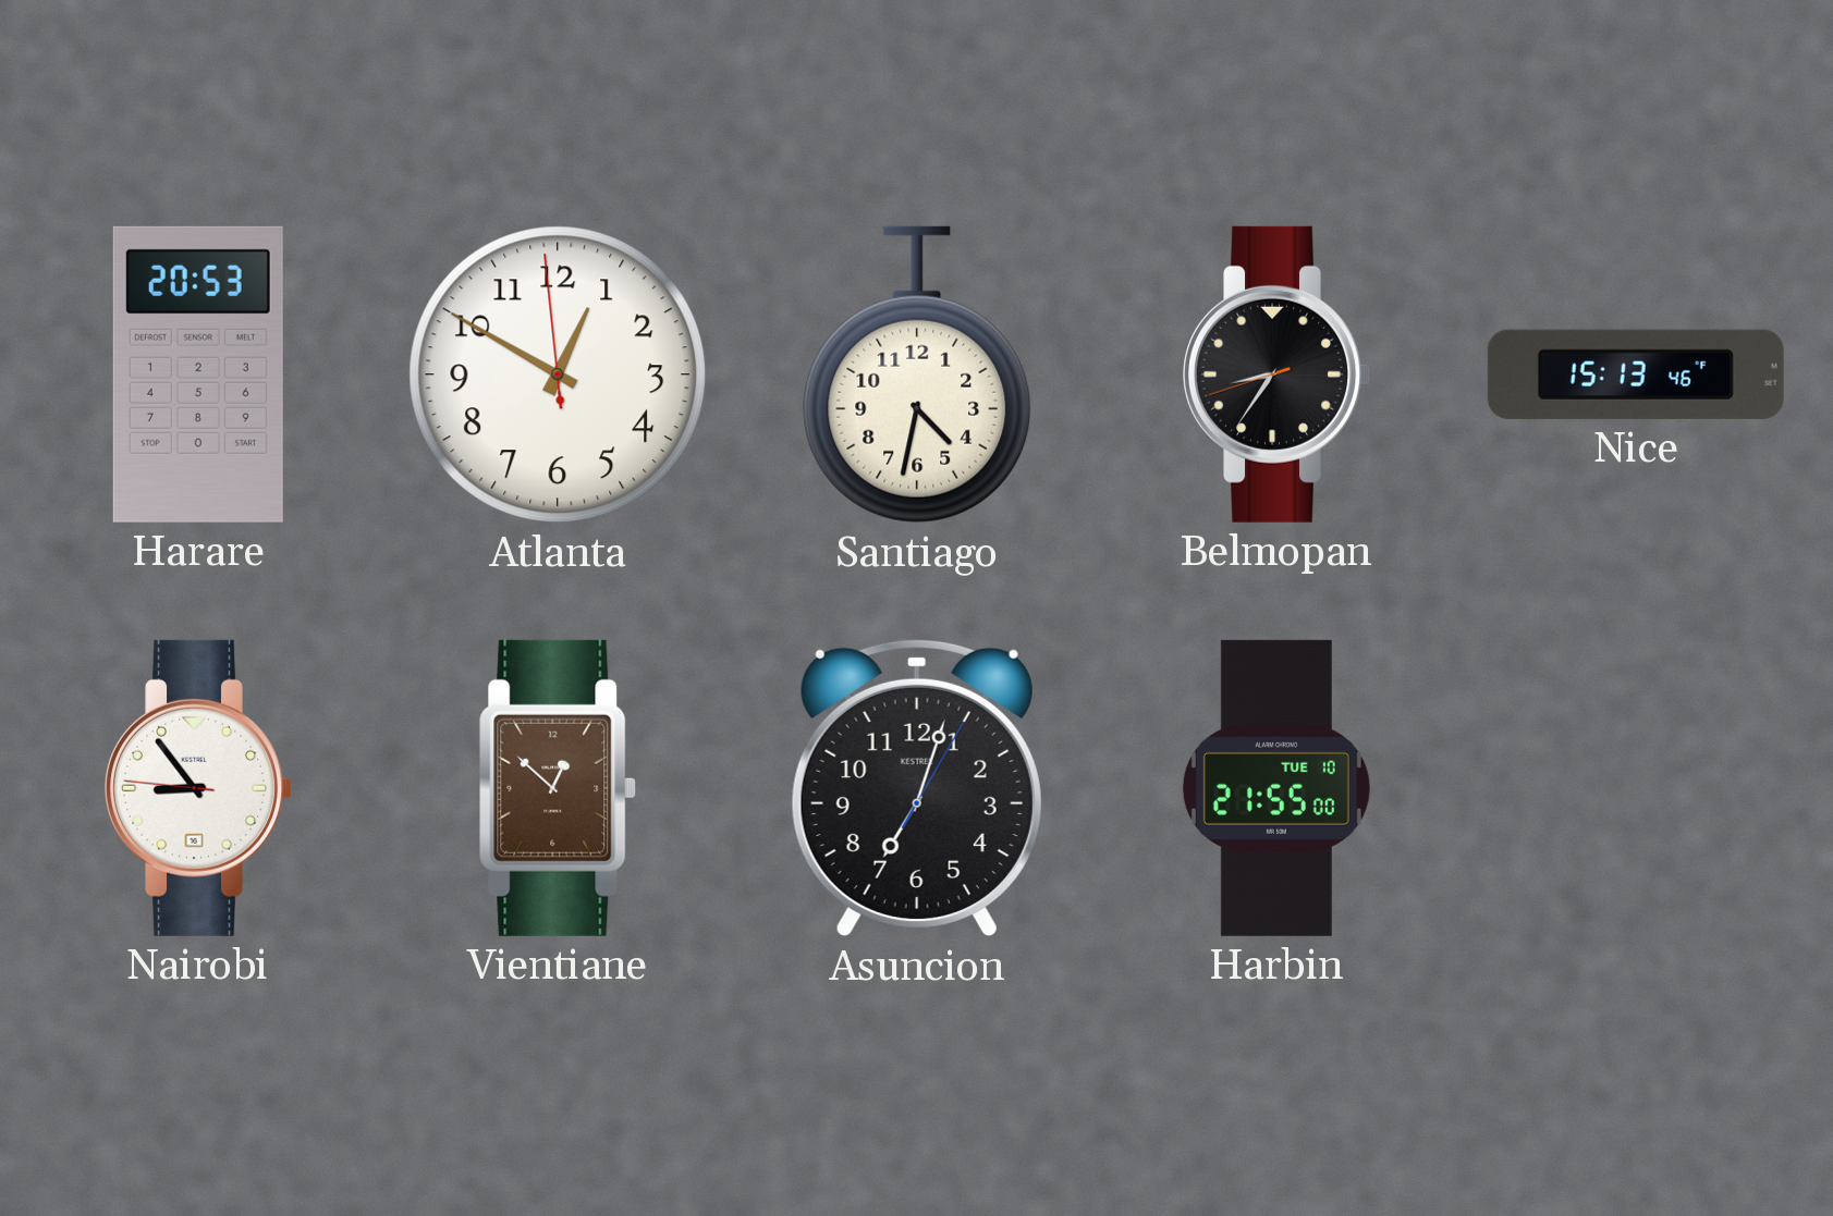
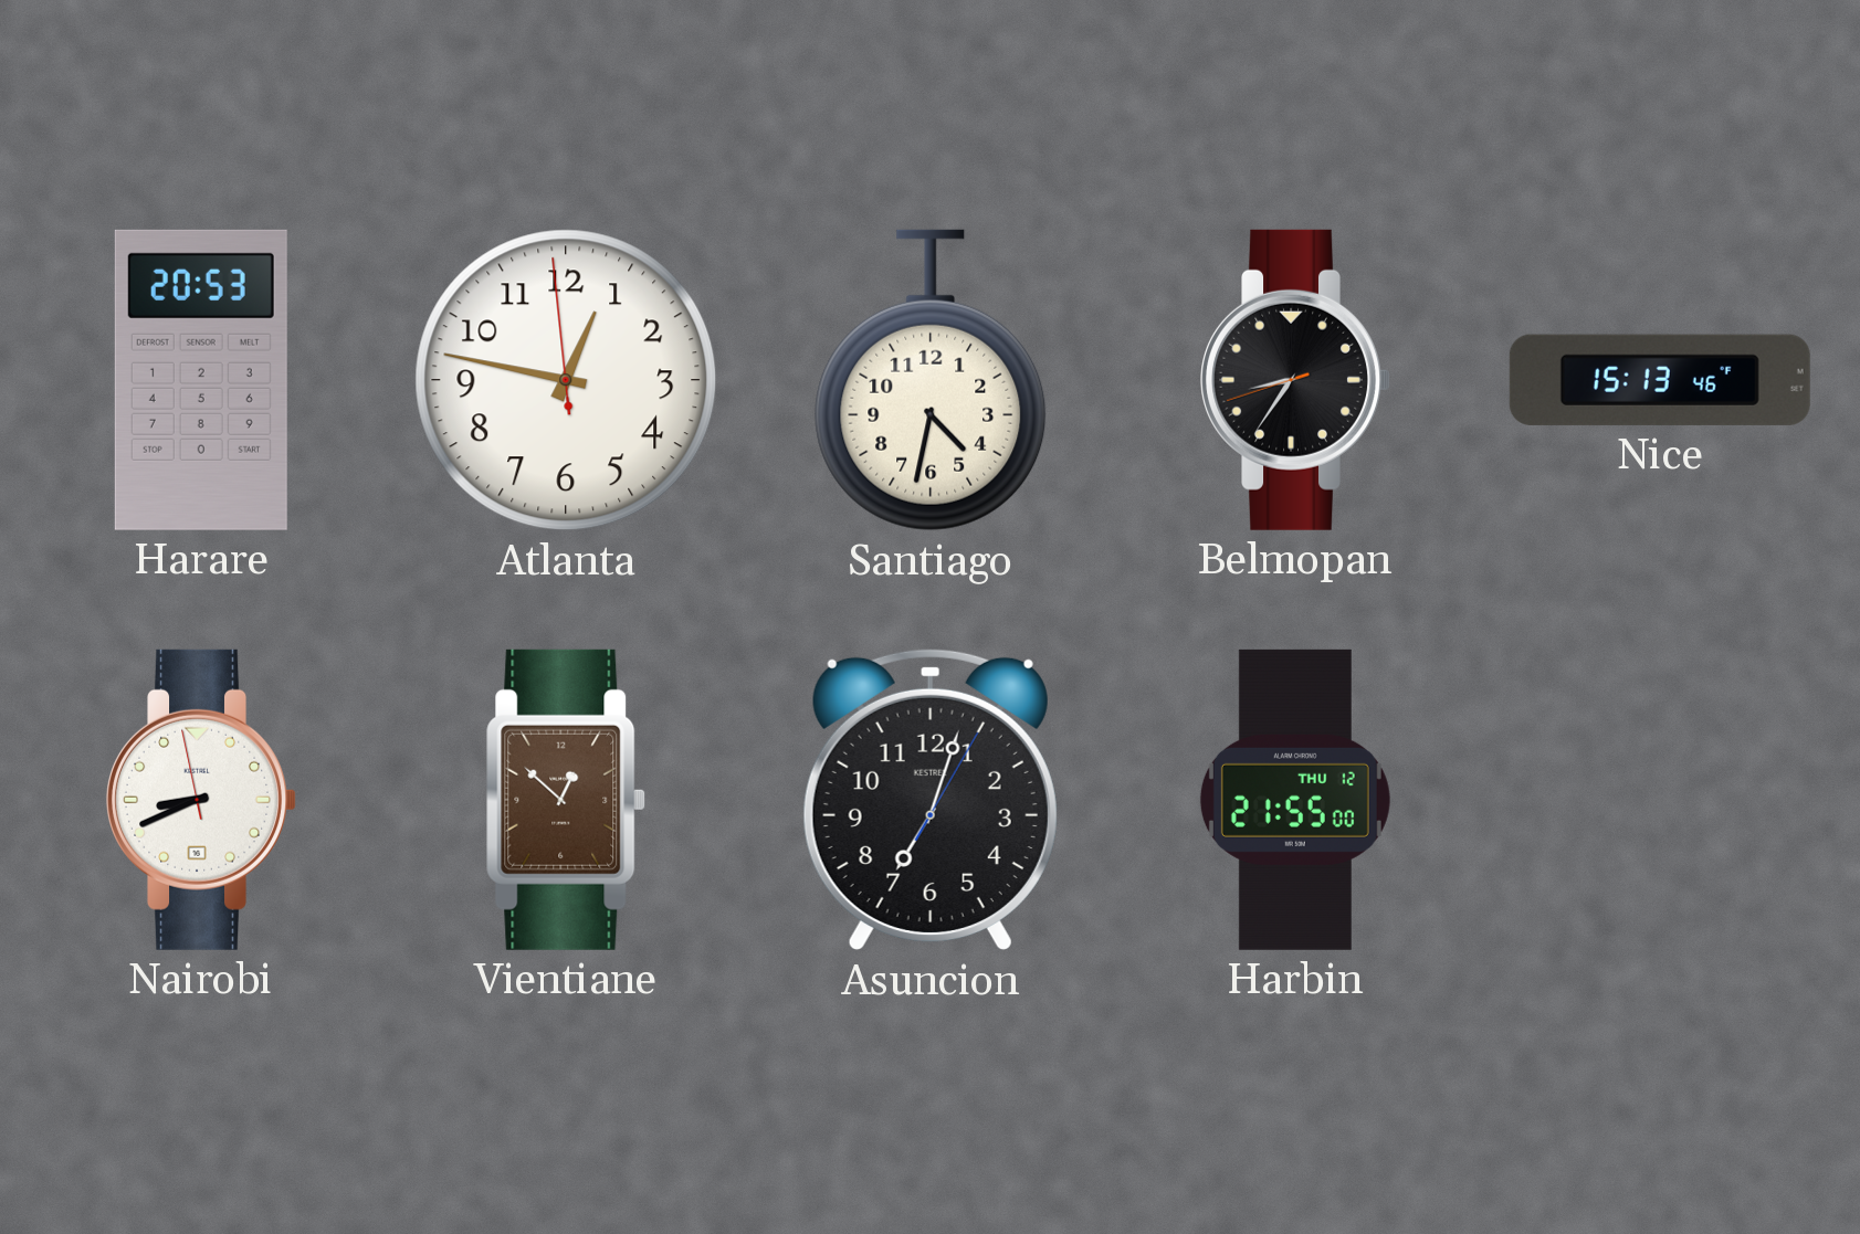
Atlanta: 12:49 -> 12:46
Nairobi: 8:53 -> 8:40
Harbin date: TUE 10 -> THU 12
